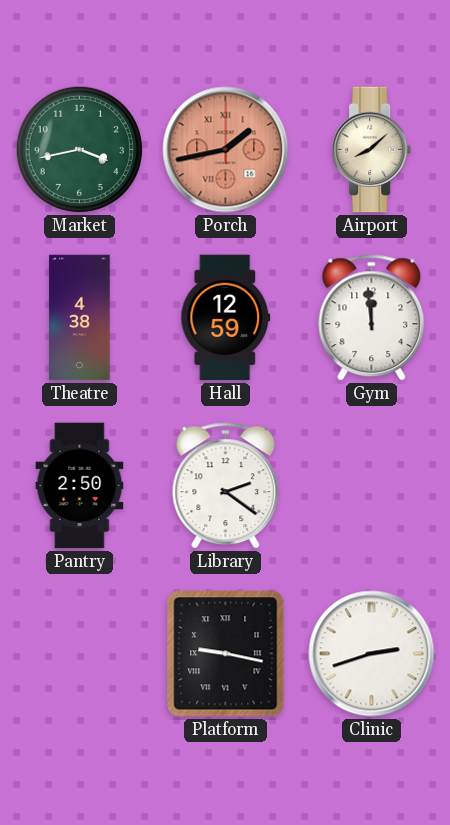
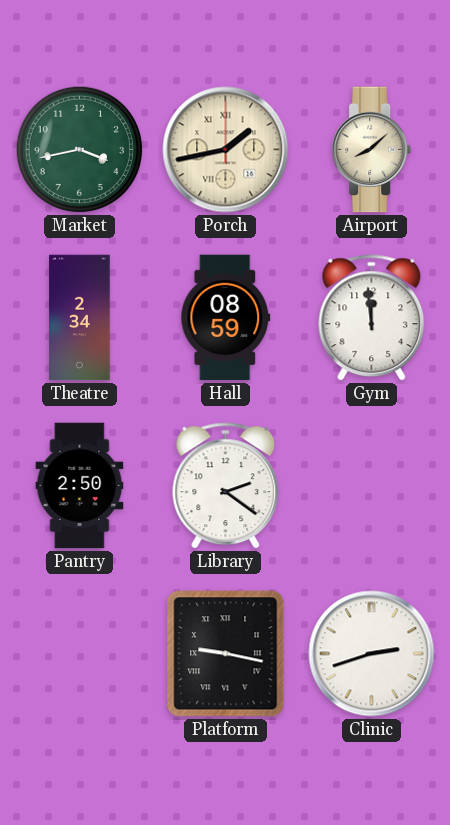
Porch dial: salmon -> cream
Theatre: 4:38 -> 2:34
Hall: 12:59 -> 08:59
